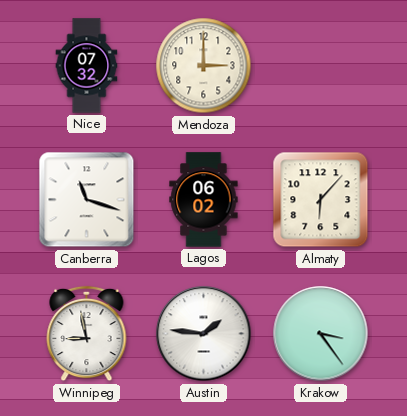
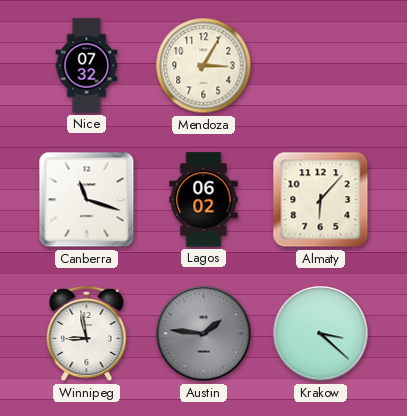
Mendoza: 3:00 -> 3:05
Austin dial: white -> grey
Krakow: 3:24 -> 3:22
